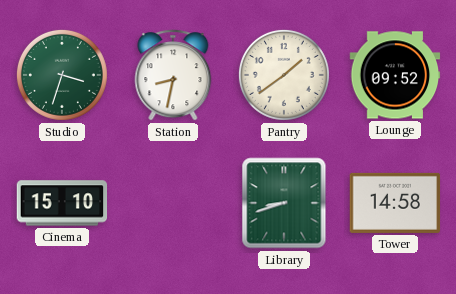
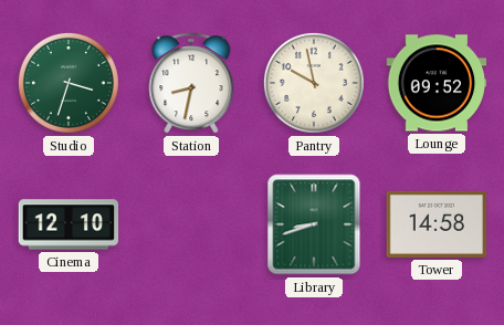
Pantry: 1:39 -> 9:58
Cinema: 15:10 -> 12:10
